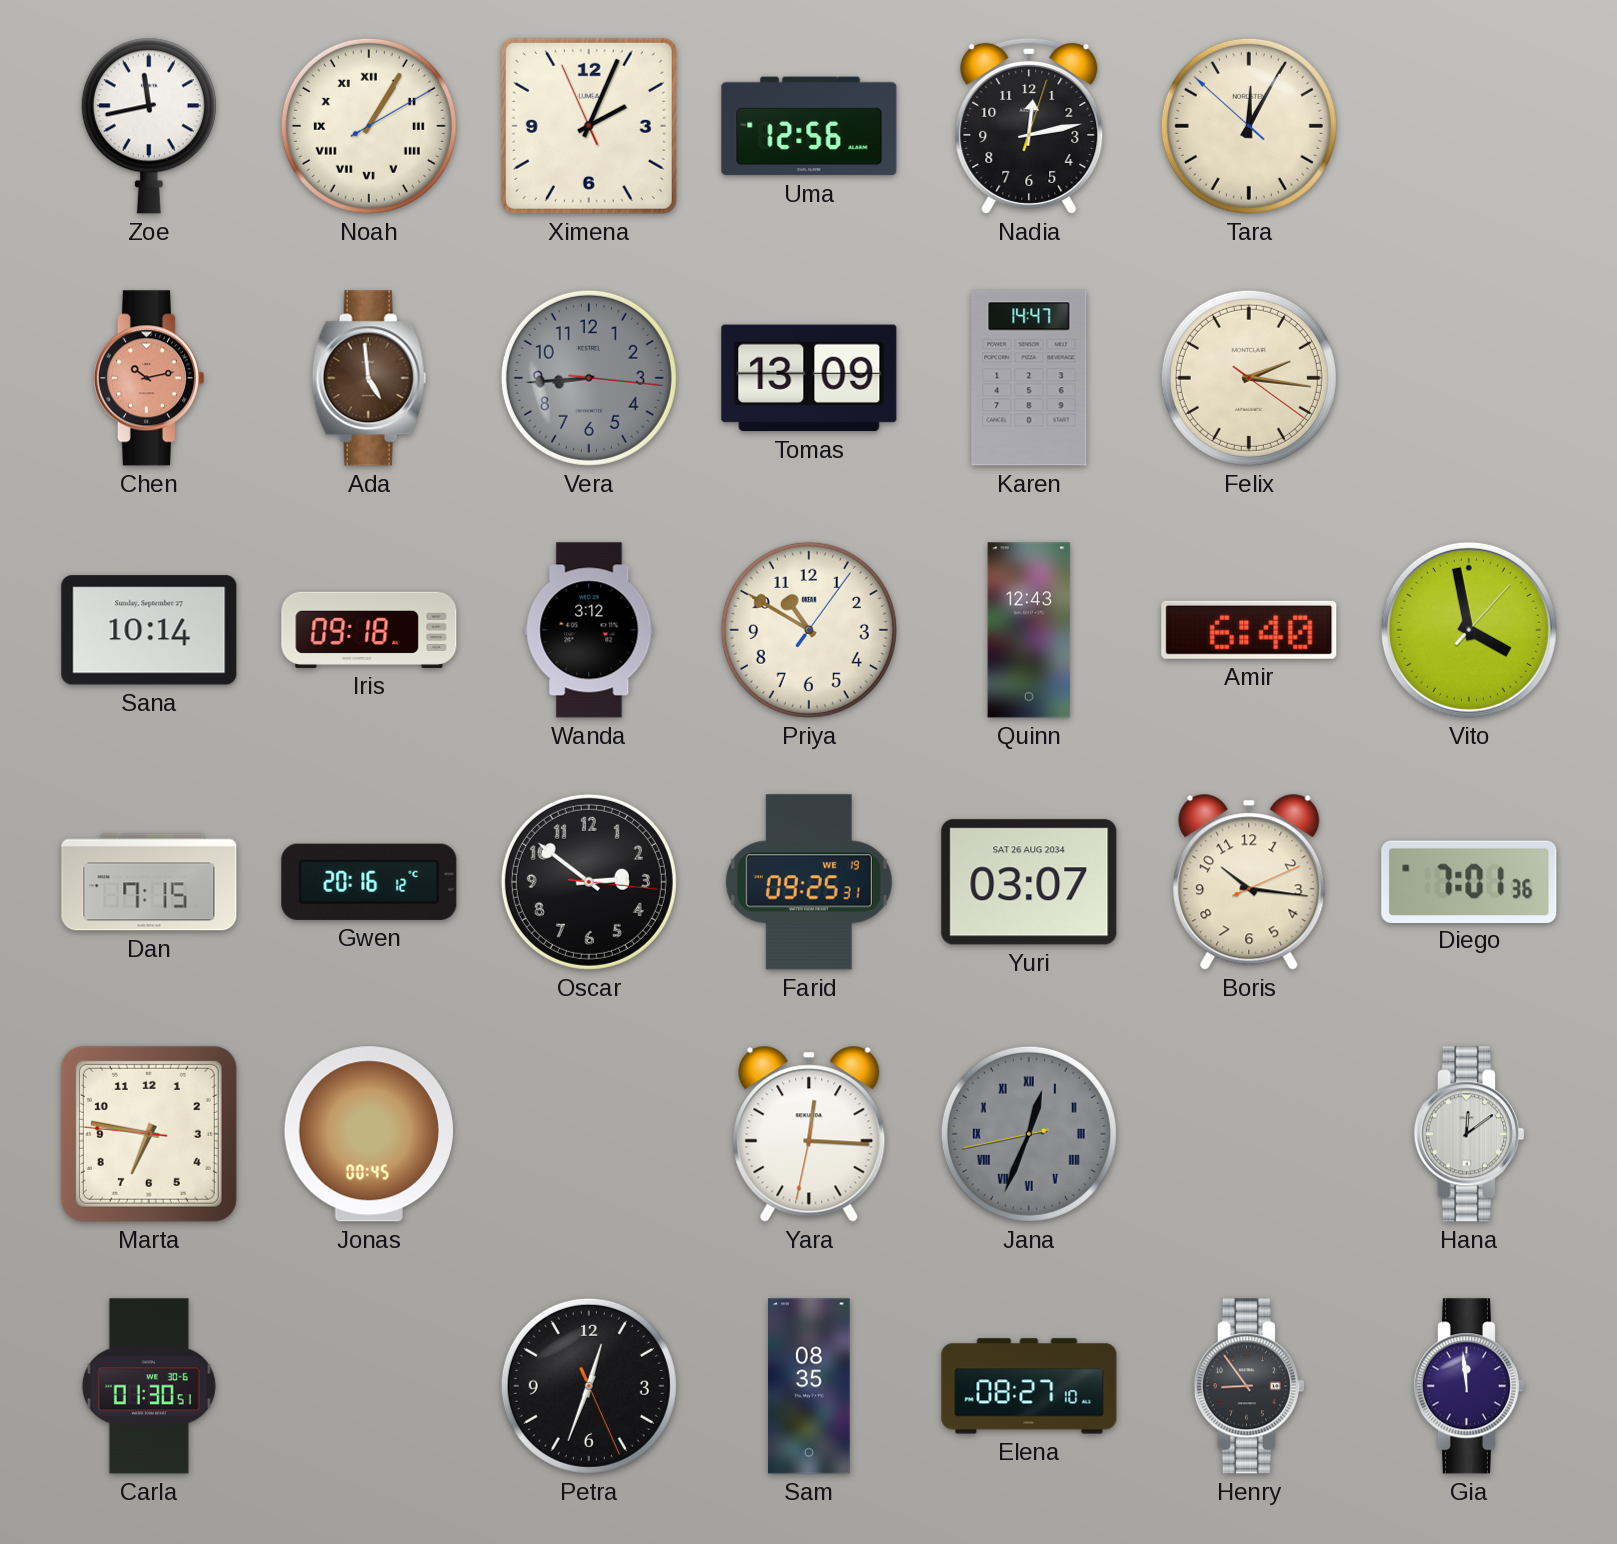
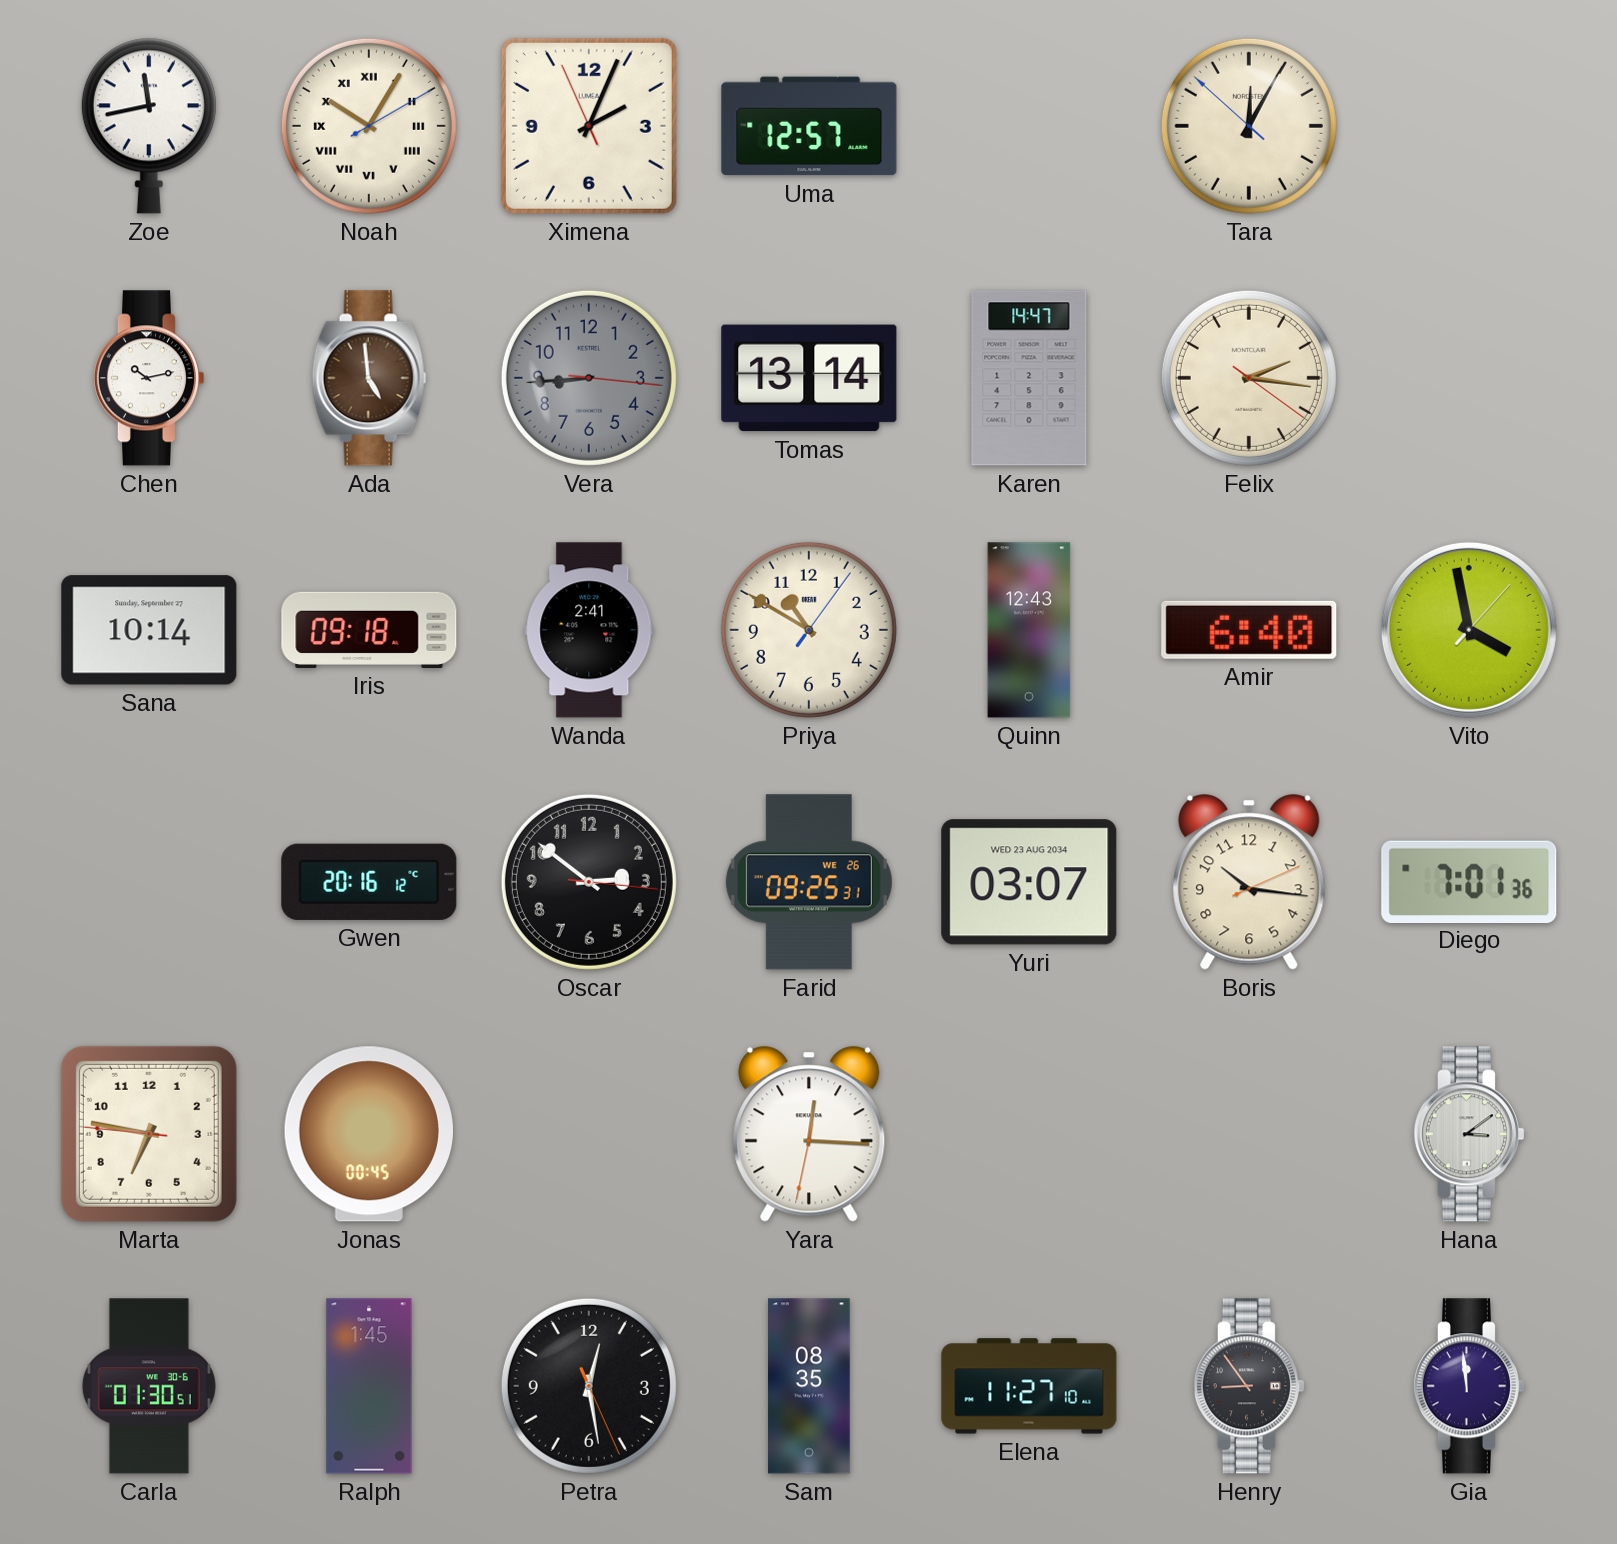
Noah: 1:05 -> 10:05
Uma: 12:56 -> 12:57
Nadia: 12:13 -> none
Chen dial: salmon -> white
Tomas: 13:09 -> 13:14
Wanda: 3:12 -> 2:41
Dan: 7:15 -> none
Farid date: WE 19 -> WE 26
Yuri date: SAT 26 AUG 2034 -> WED 23 AUG 2034
Jana: 12:33 -> none
Hana: 12:09 -> 3:09
Ralph: none -> 1:45
Petra: 12:33 -> 12:28
Elena: 08:27 -> 11:27
